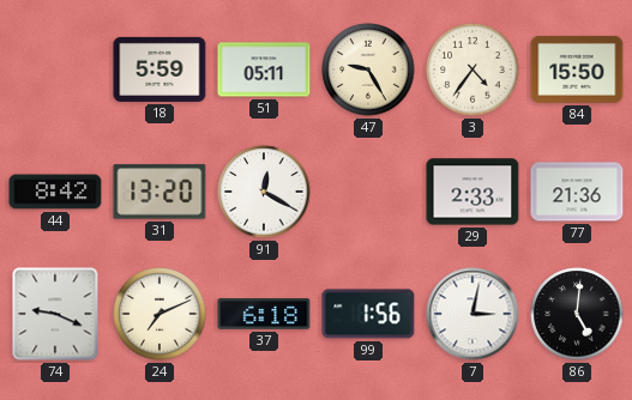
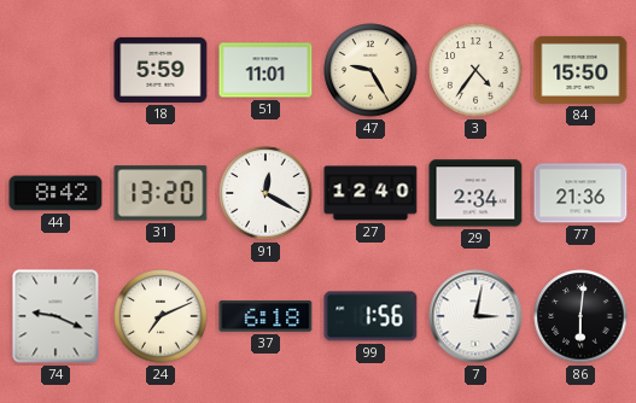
51: 05:11 -> 11:01
27: none -> 12:40
29: 2:33 -> 2:34
86: 5:01 -> 6:01
